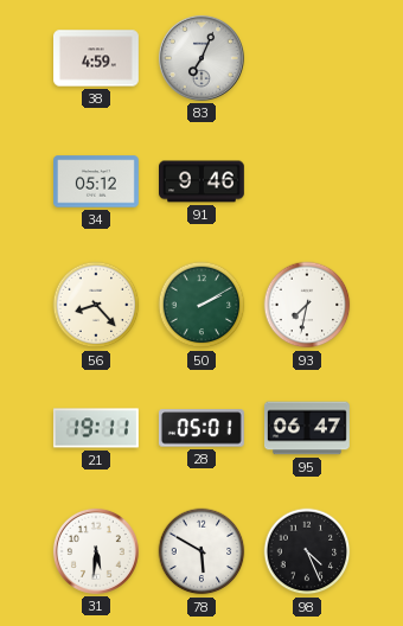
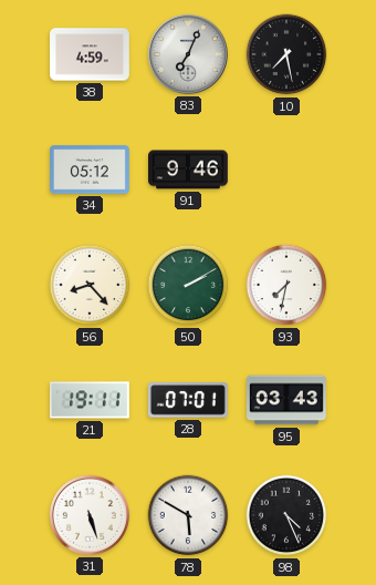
10: none -> 7:28
28: 05:01 -> 07:01
95: 06:47 -> 03:43
31: 5:31 -> 5:27
